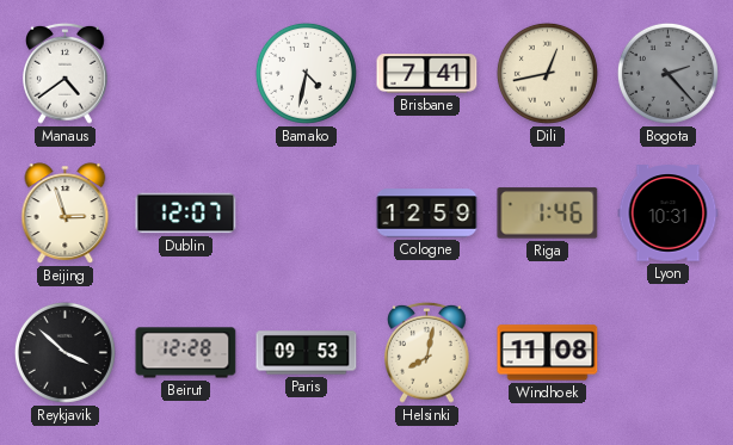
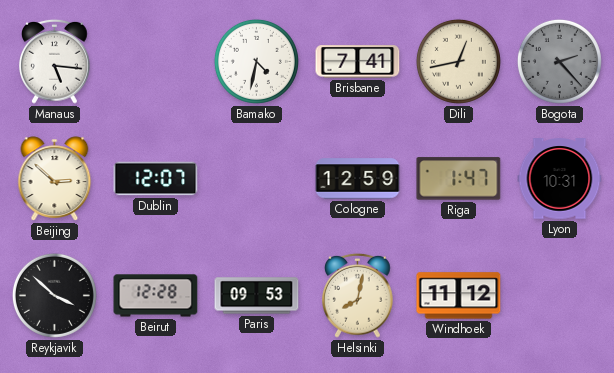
Manaus: 4:39 -> 5:16
Beijing: 2:57 -> 2:52
Riga: 1:46 -> 1:47
Windhoek: 11:08 -> 11:12
